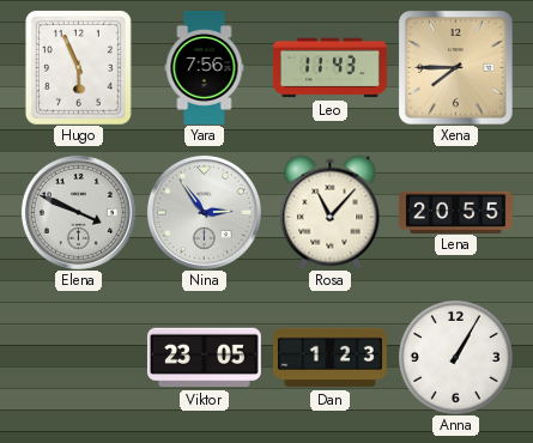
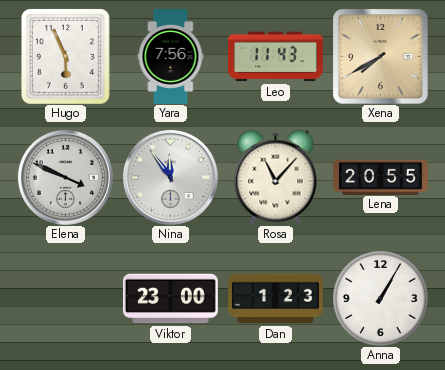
Xena: 7:45 -> 7:40
Nina: 2:54 -> 11:54
Viktor: 23:05 -> 23:00
